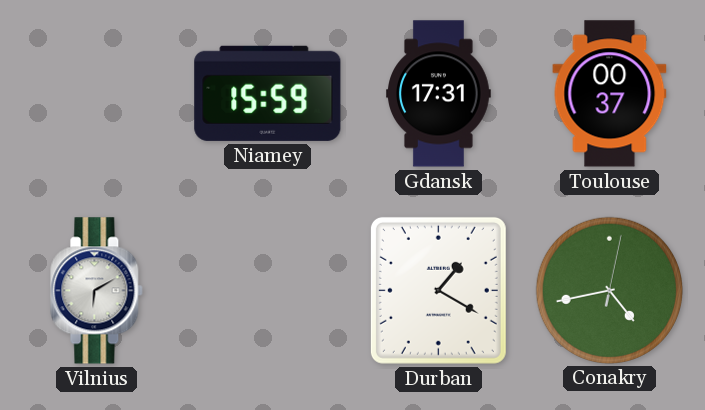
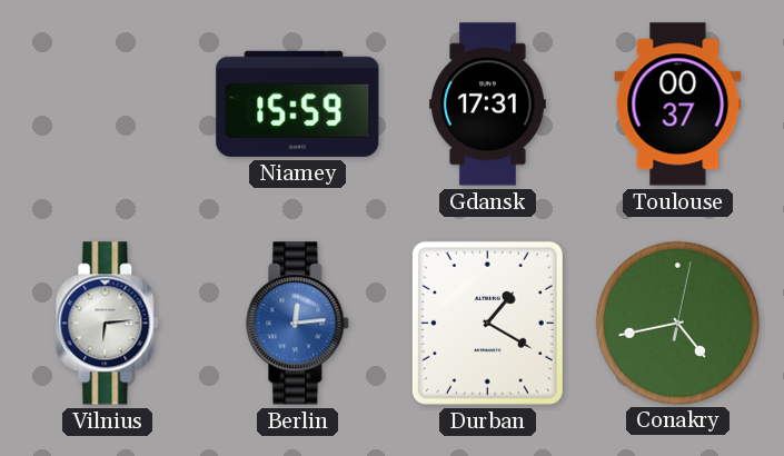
Vilnius: 6:10 -> 6:14
Berlin: none -> 12:14
